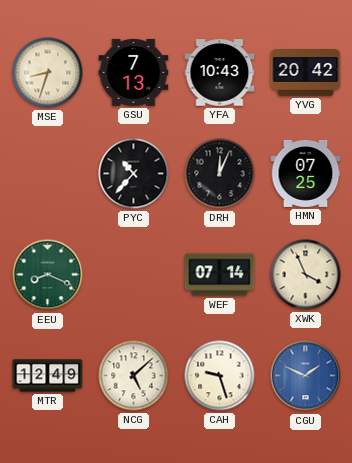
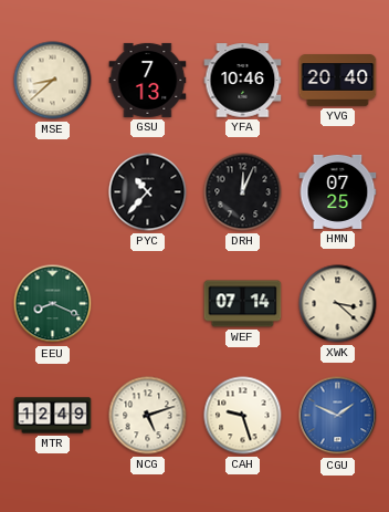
MSE: 8:33 -> 8:38
YFA: 10:43 -> 10:46
YVG: 20:42 -> 20:40
XWK: 3:56 -> 3:22
NCG: 5:08 -> 5:12
